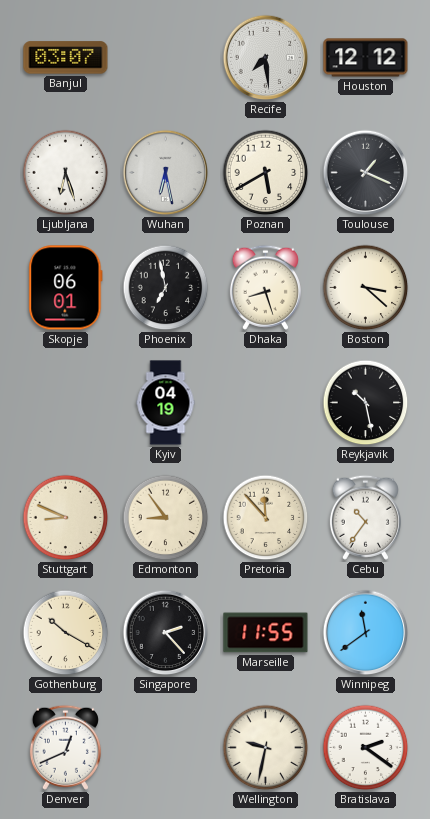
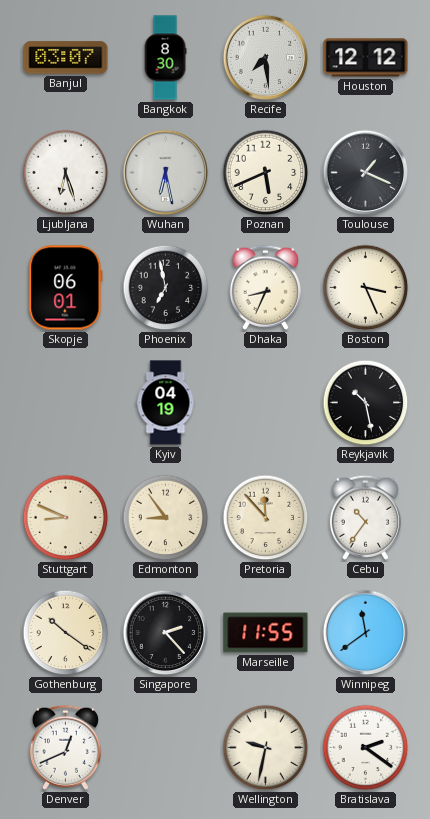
Bangkok: none -> 8:30
Poznan: 5:40 -> 5:41
Dhaka: 8:27 -> 8:34
Boston: 3:22 -> 3:26
Gothenburg: 10:20 -> 10:21
